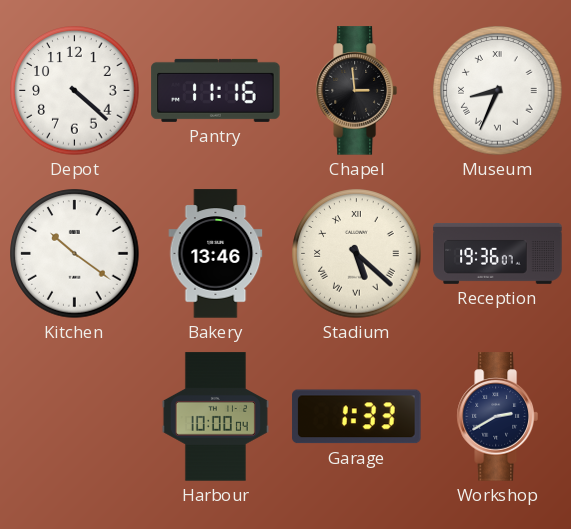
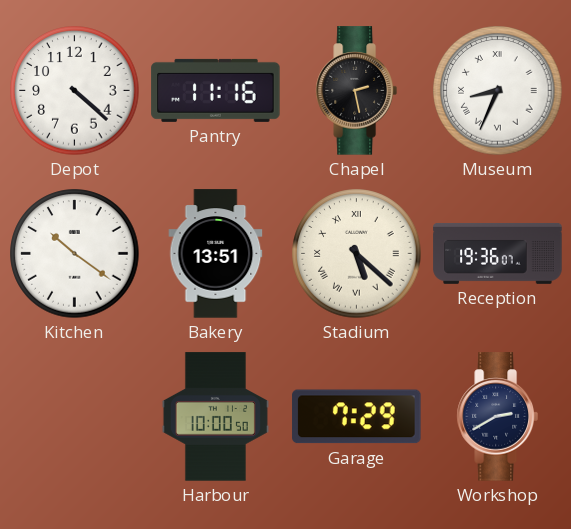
Chapel: 2:59 -> 2:28
Bakery: 13:46 -> 13:51
Harbour: 10:00:04 -> 10:00:50
Garage: 1:33 -> 7:29
